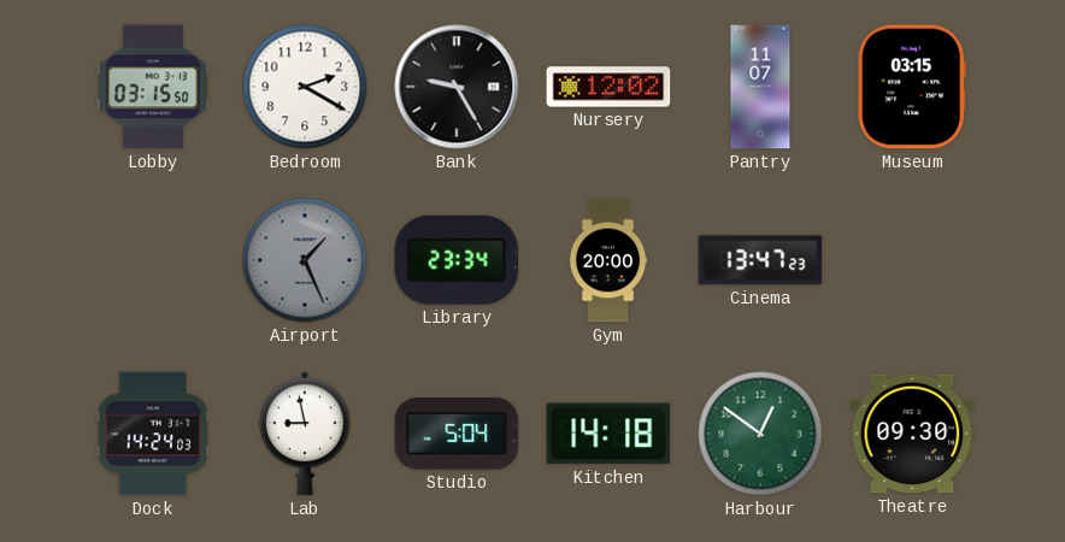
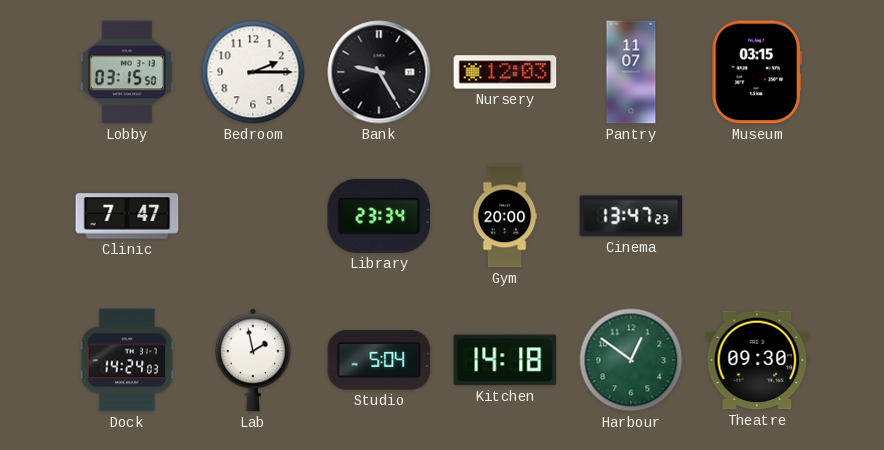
Bedroom: 2:20 -> 2:15
Nursery: 12:02 -> 12:03
Clinic: none -> 7:47
Airport: 1:26 -> none
Lab: 8:58 -> 1:58
